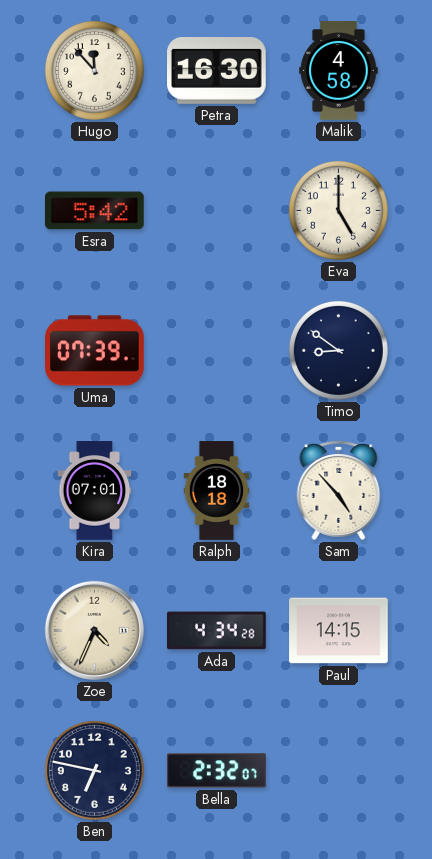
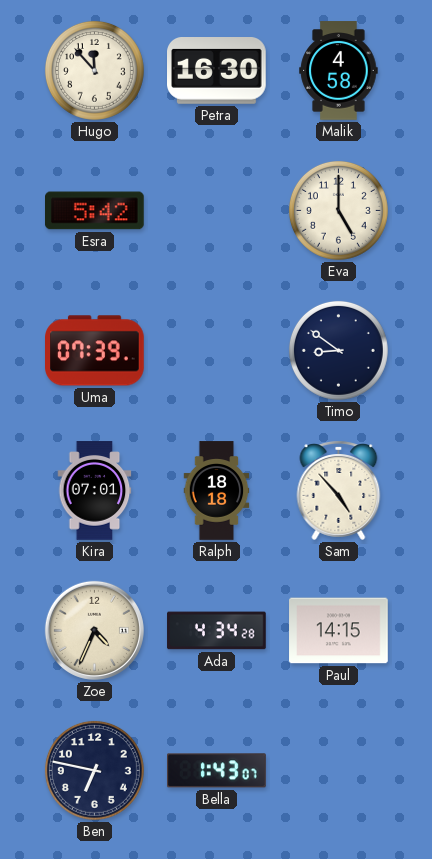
Bella: 2:32 -> 1:43
